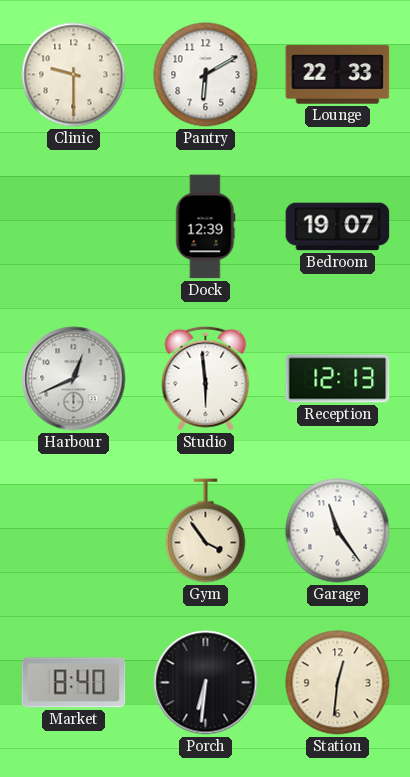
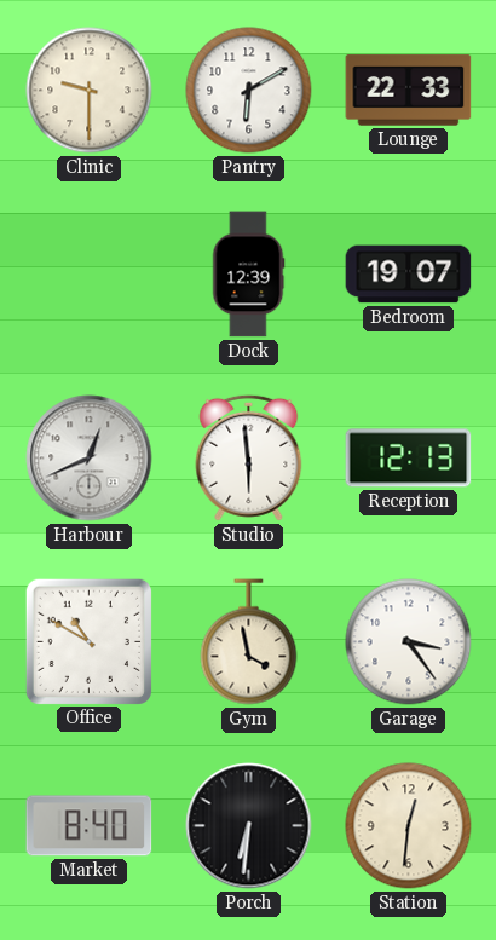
Office: none -> 10:50
Gym: 3:54 -> 3:58
Garage: 11:24 -> 3:24
